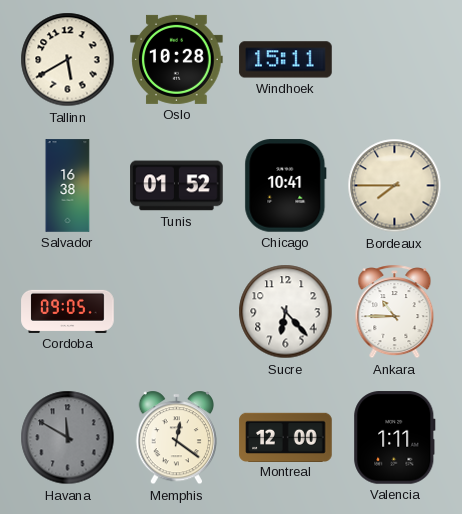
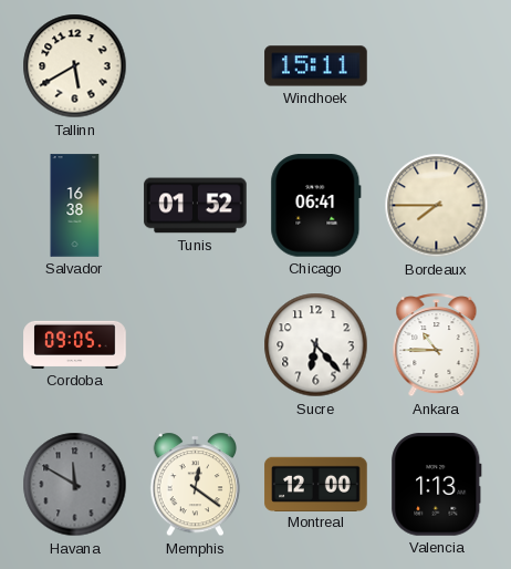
Oslo: 10:28 -> none
Chicago: 10:41 -> 06:41
Valencia: 1:11 -> 1:13
